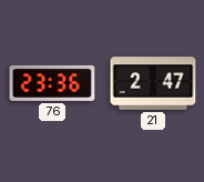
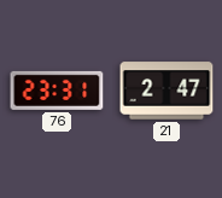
76: 23:36 -> 23:31
